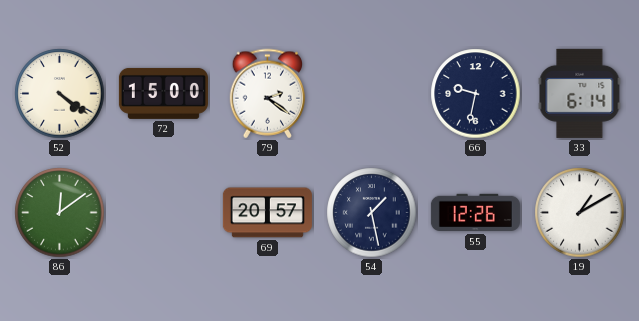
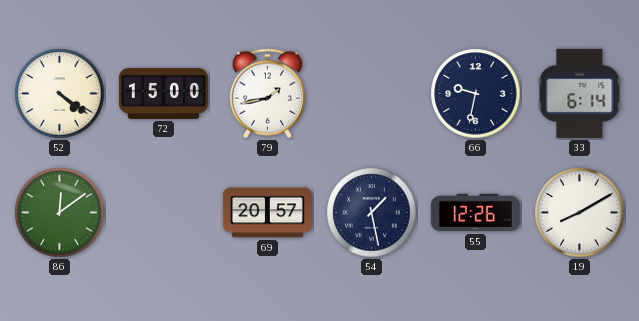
79: 2:21 -> 1:43
19: 1:10 -> 8:10
